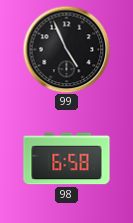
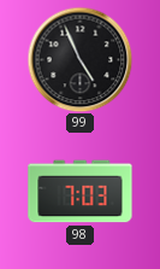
98: 6:58 -> 7:03
